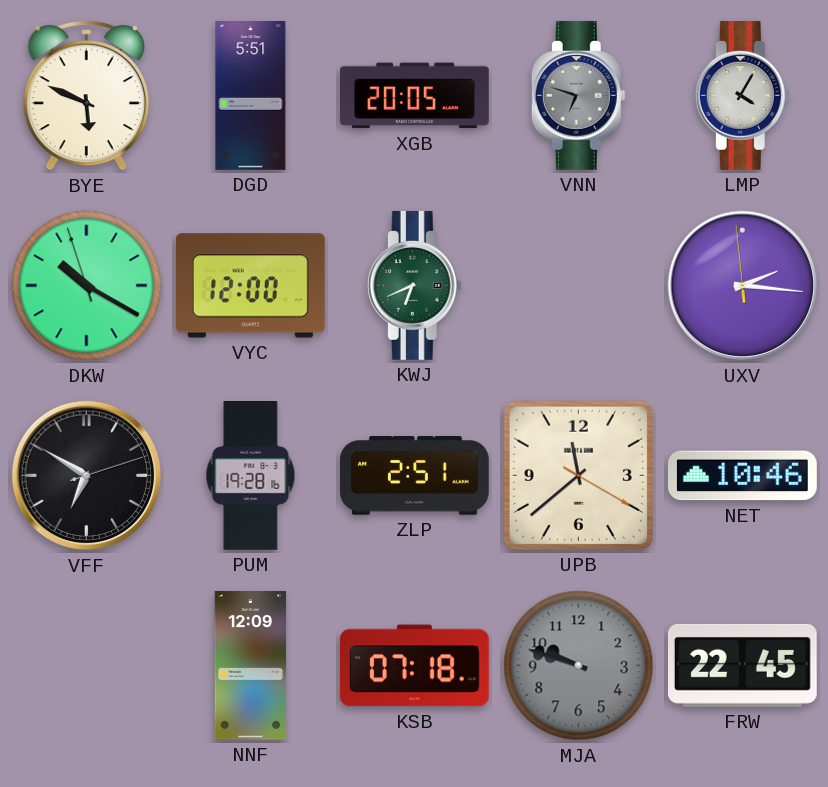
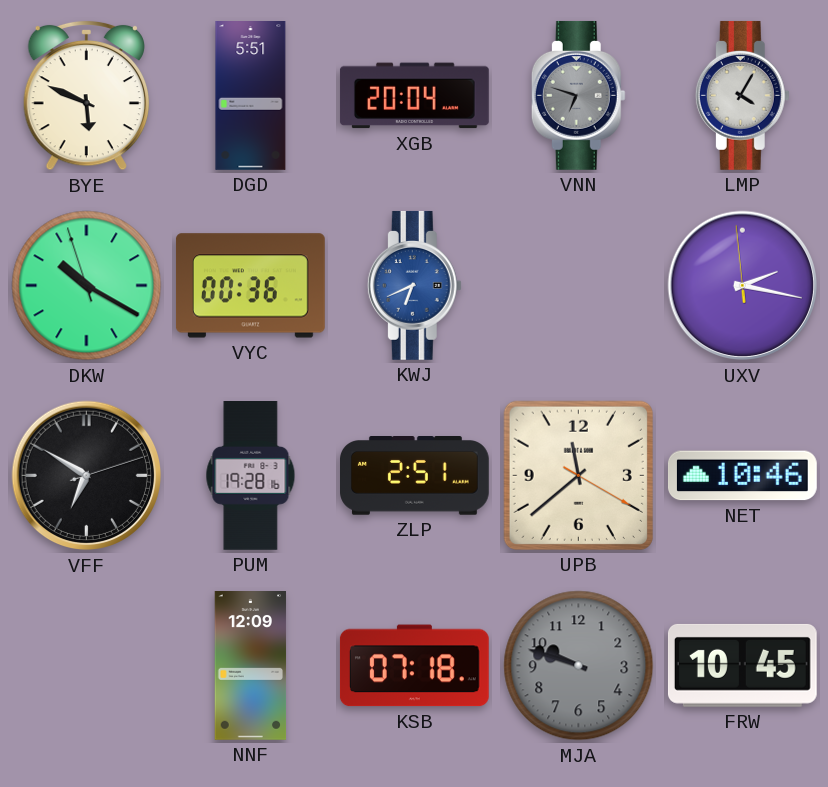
XGB: 20:05 -> 20:04
VYC: 12:00 -> 00:36
KWJ dial: green -> blue
UXV: 2:15 -> 2:16
FRW: 22:45 -> 10:45
